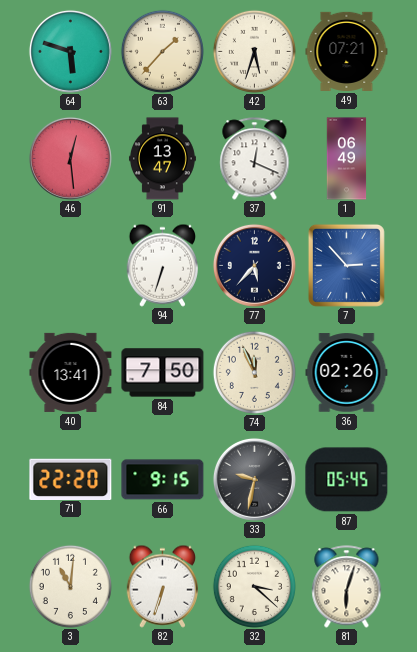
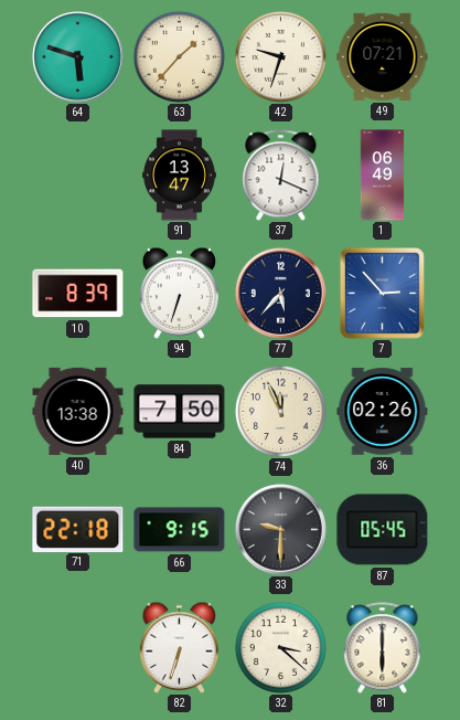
42: 5:33 -> 9:33
46: 12:29 -> none
10: none -> 8:39
40: 13:41 -> 13:38
71: 22:20 -> 22:18
33: 9:32 -> 9:30
3: 11:01 -> none
81: 6:03 -> 6:00
